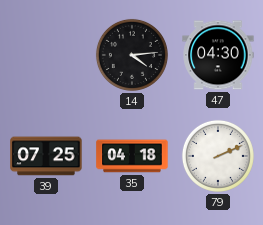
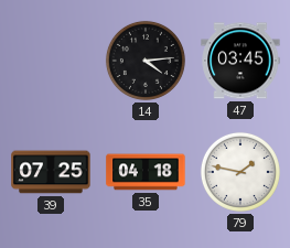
47: 04:30 -> 03:45
79: 2:11 -> 1:47
